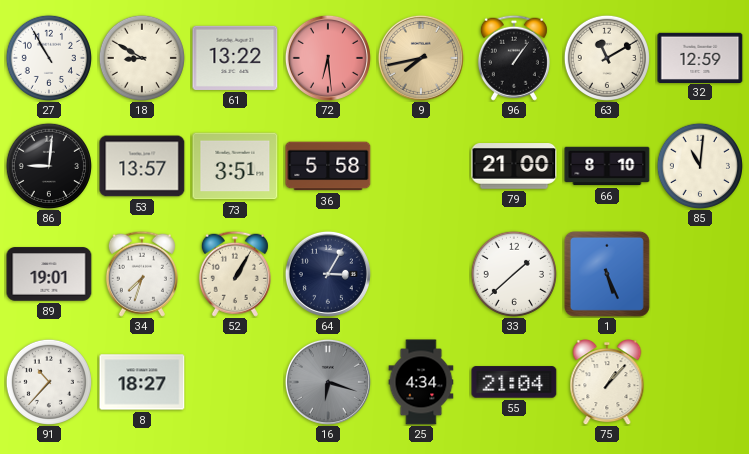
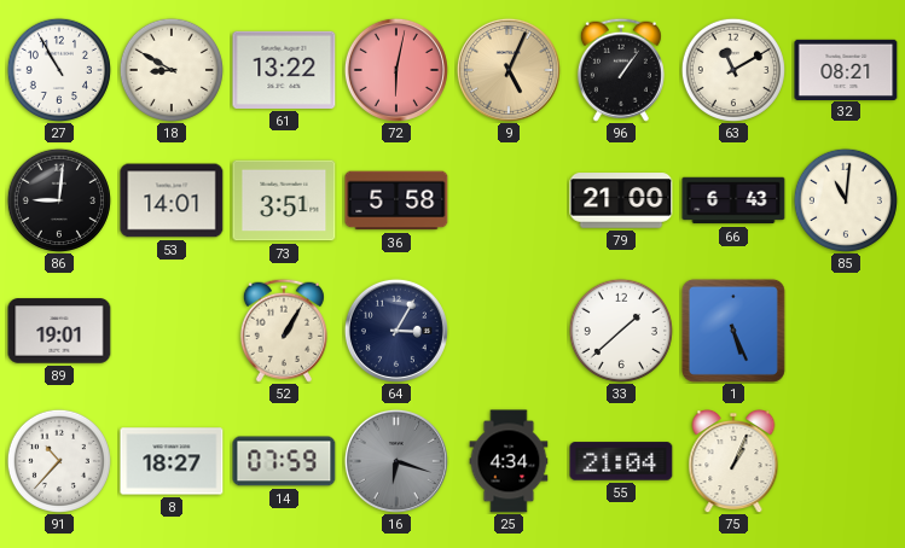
72: 6:29 -> 6:02
9: 7:43 -> 5:04
32: 12:59 -> 08:21
53: 13:57 -> 14:01
66: 8:10 -> 6:43
34: 7:33 -> none
14: none -> 07:59
75: 1:07 -> 1:04
